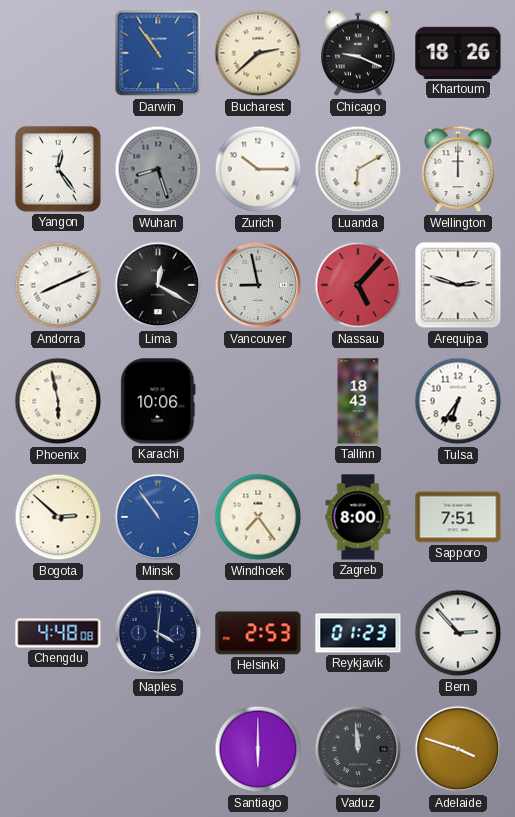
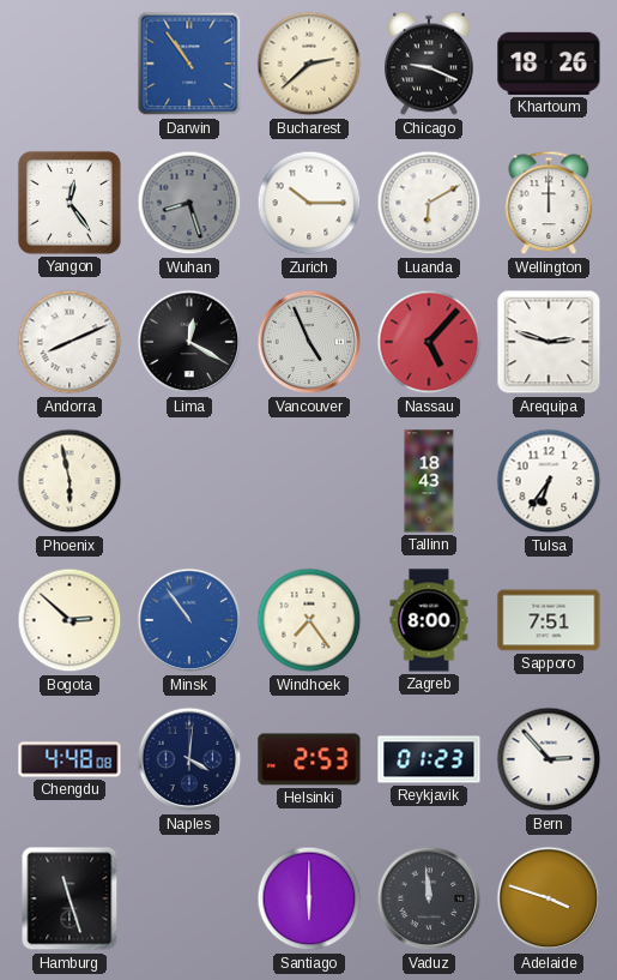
Vancouver: 8:58 -> 4:56
Karachi: 10:06 -> none
Hamburg: none -> 11:27
